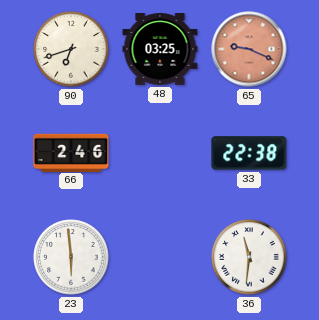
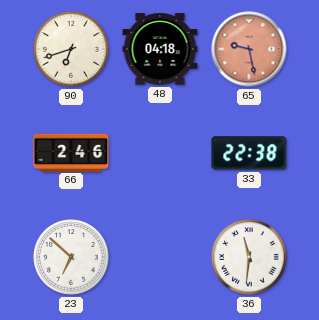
48: 03:25 -> 04:18
65: 9:19 -> 9:28
23: 5:59 -> 6:52
